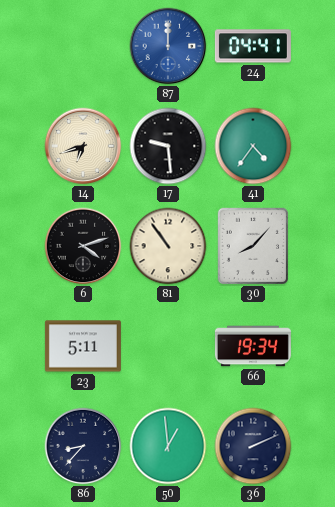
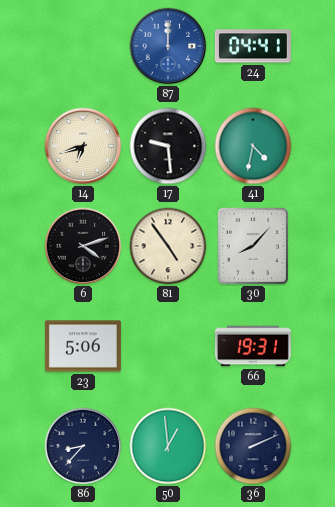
41: 4:36 -> 4:32
81: 10:54 -> 4:54
23: 5:11 -> 5:06
66: 19:34 -> 19:31
